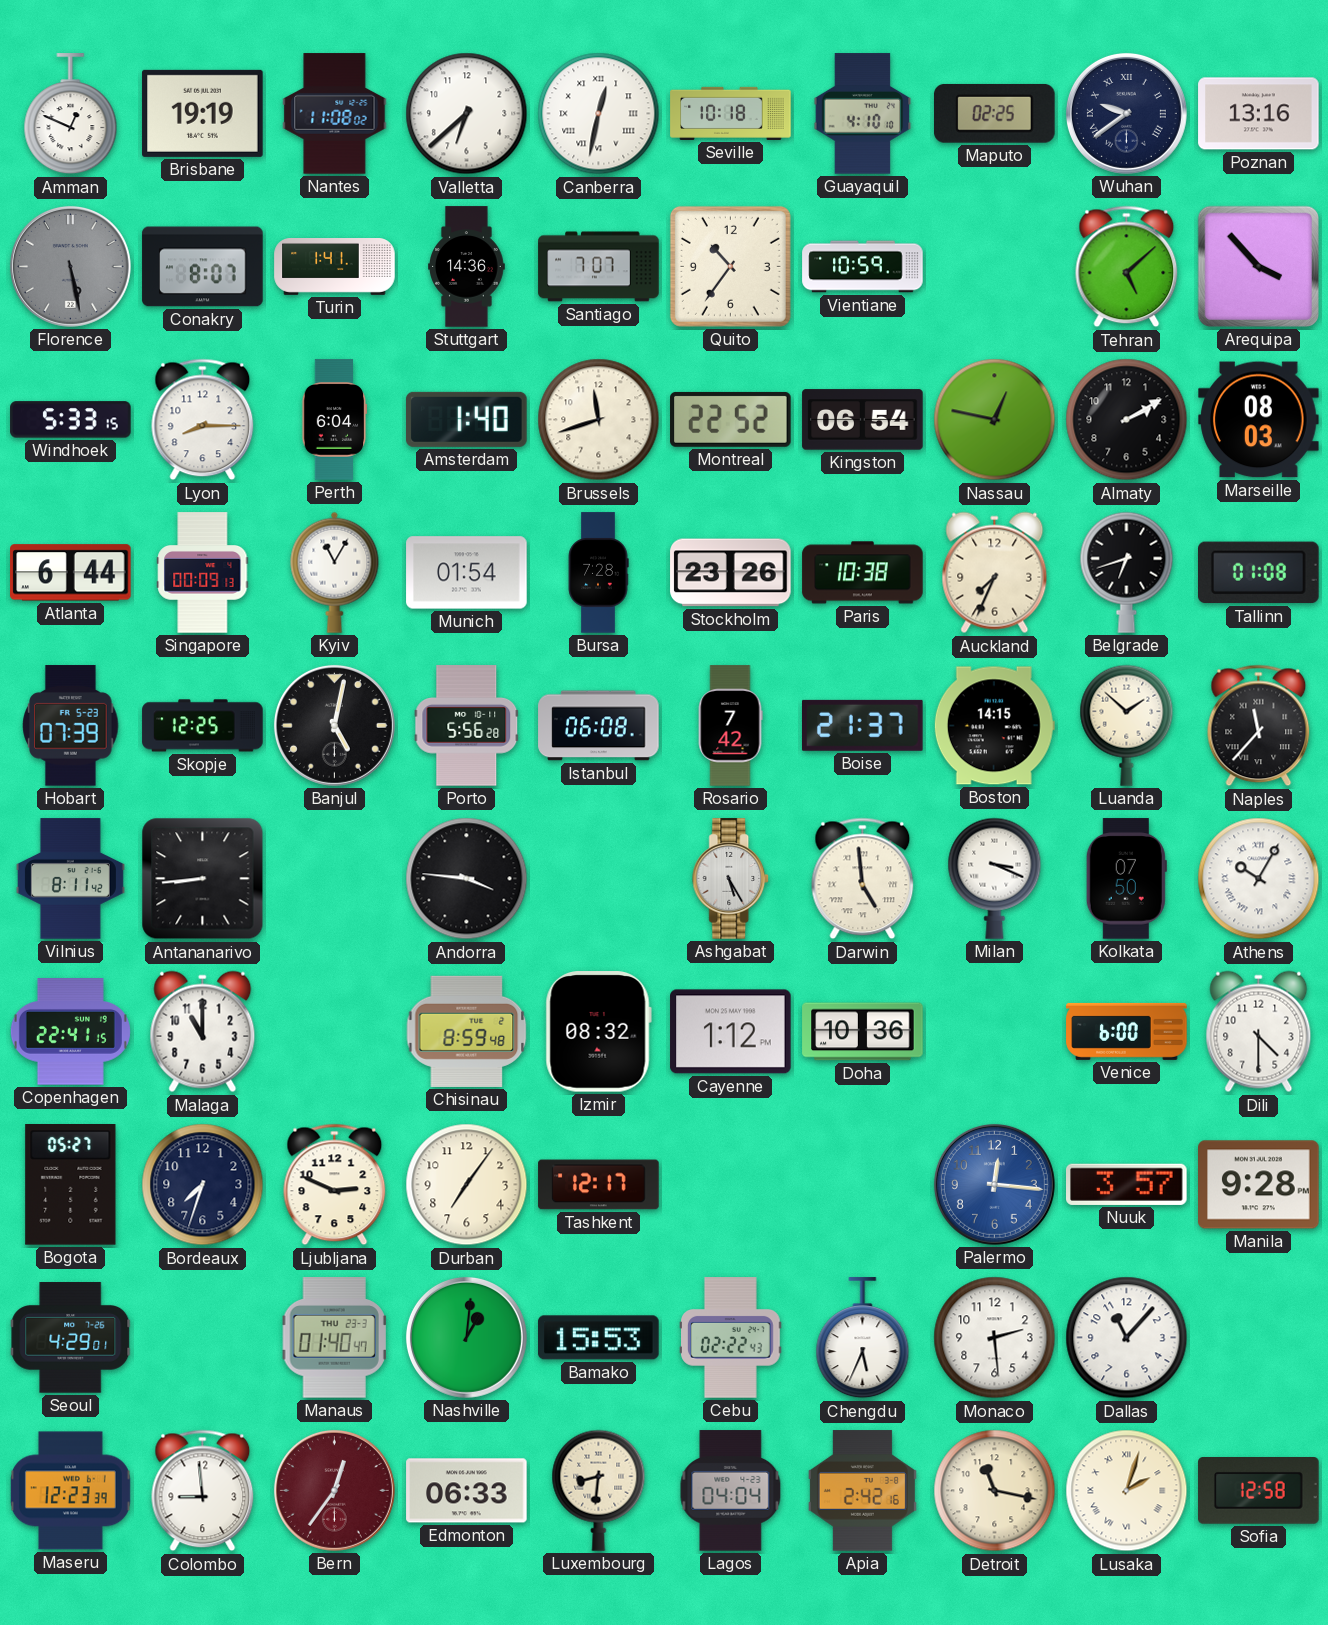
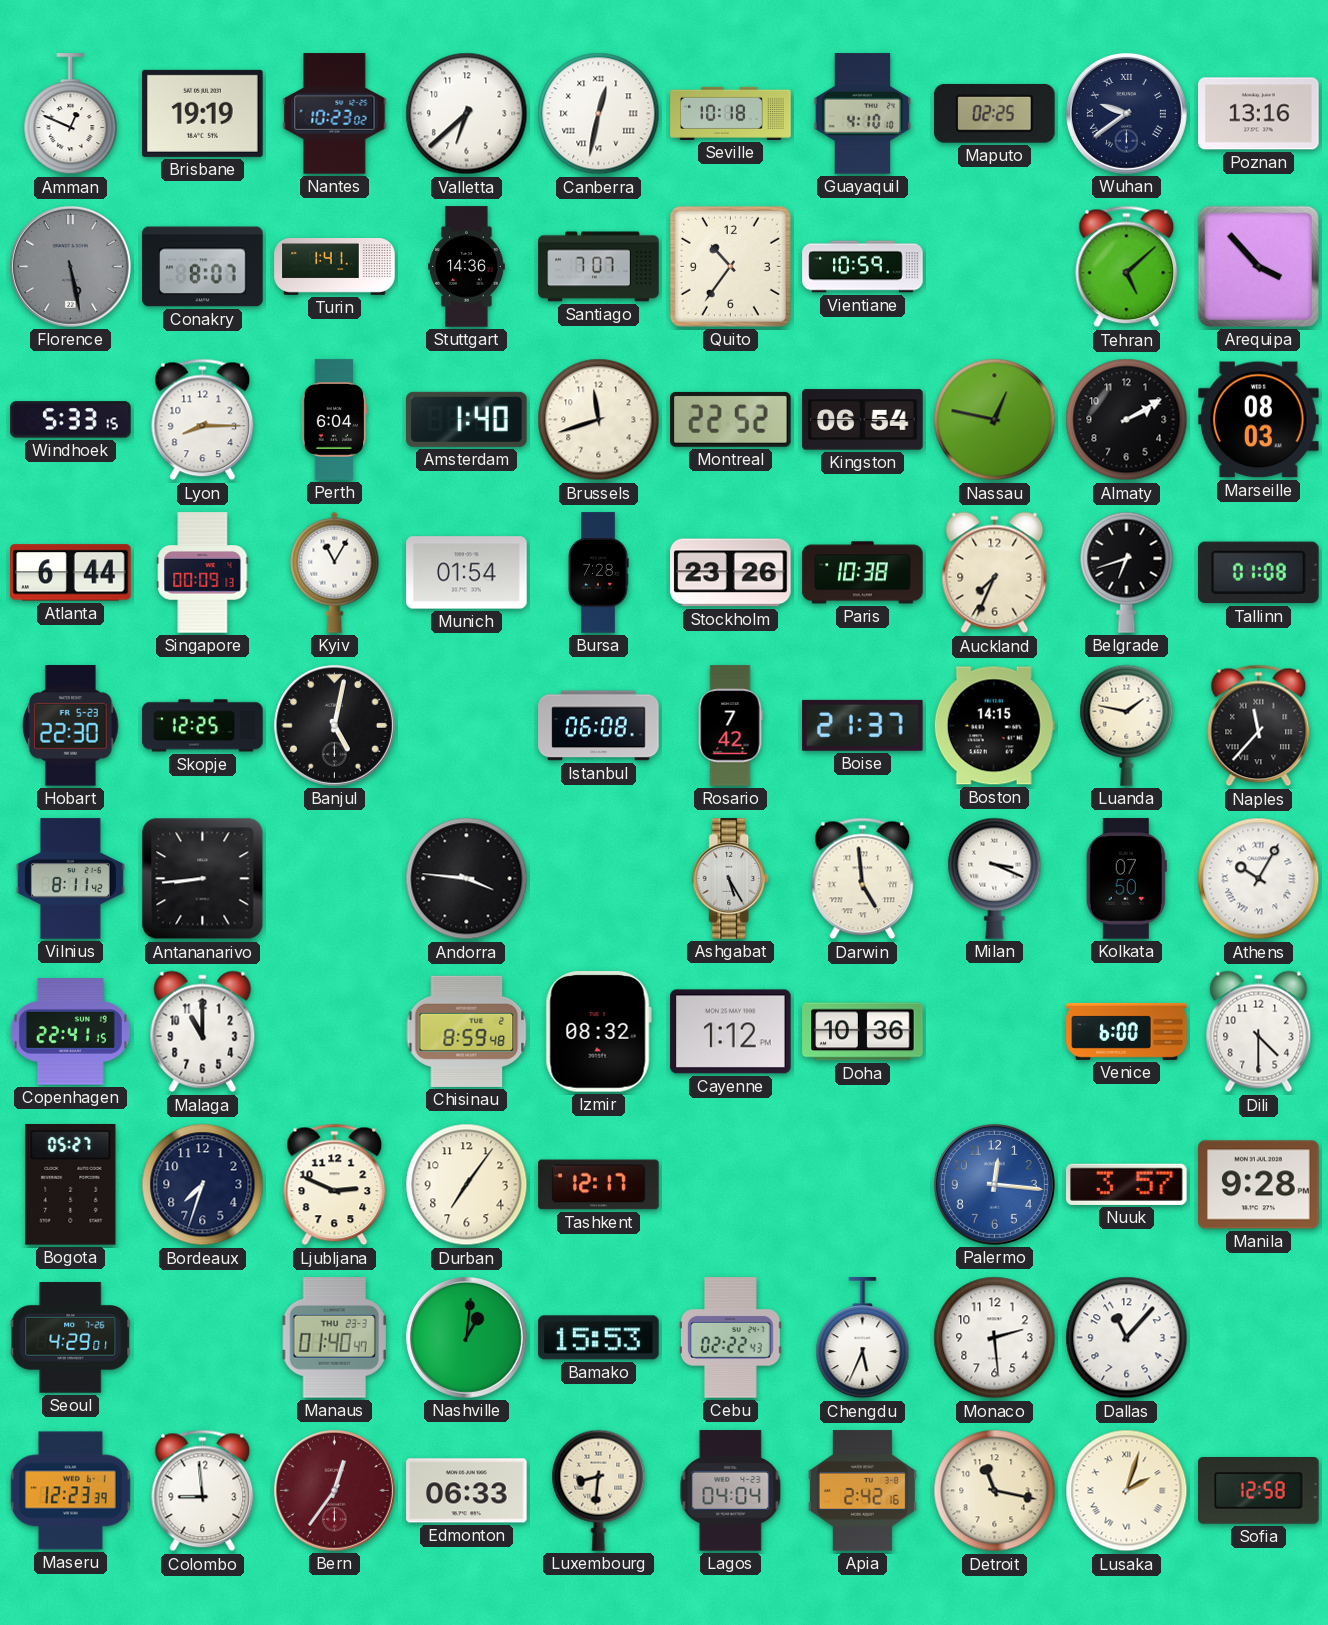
Nantes: 11:08 -> 10:23
Hobart: 07:39 -> 22:30
Porto: 5:56 -> none
Luanda: 1:52 -> 1:47
